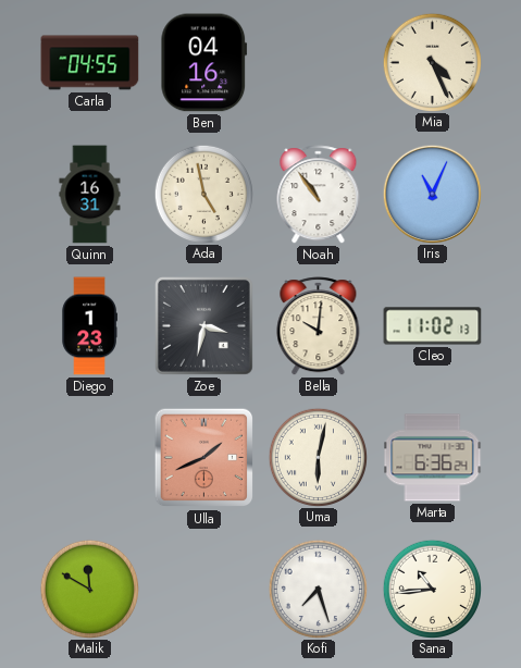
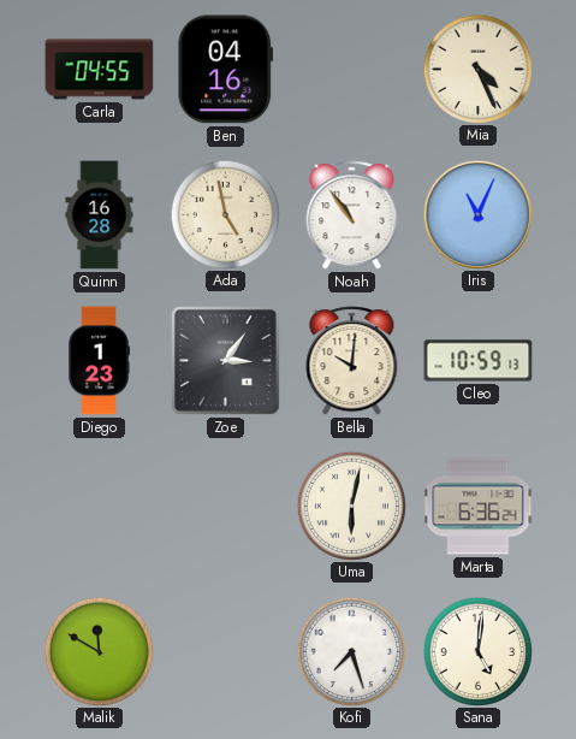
Quinn: 16:31 -> 16:28
Zoe: 3:32 -> 3:06
Cleo: 11:02 -> 10:59
Ulla: 1:41 -> none
Sana: 10:44 -> 5:01
